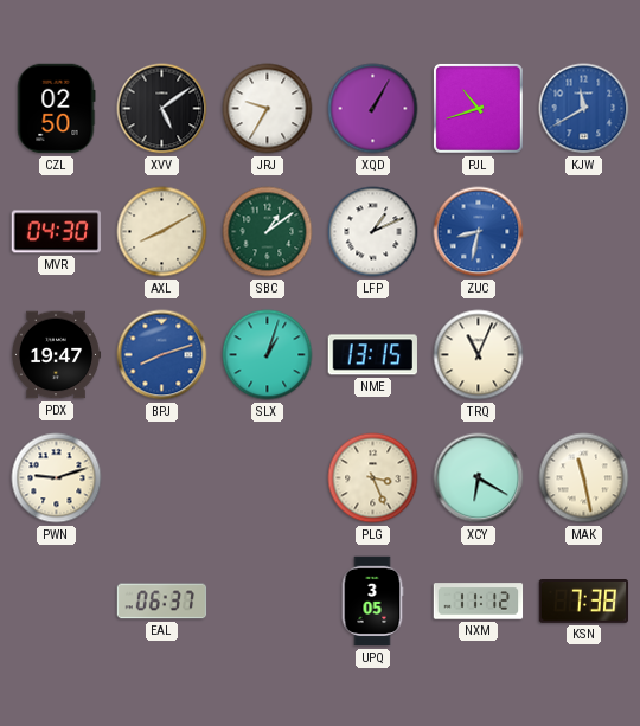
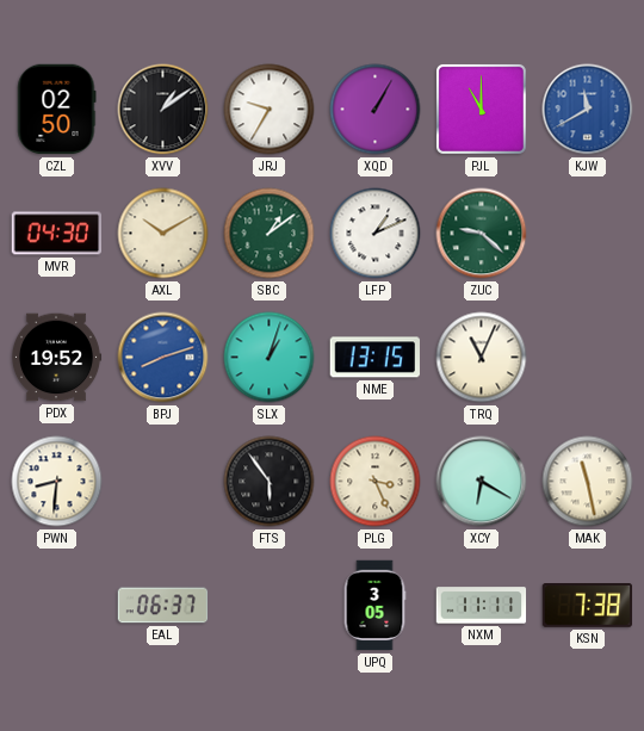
XVV: 5:09 -> 1:09
PJL: 10:42 -> 11:00
AXL: 8:10 -> 10:10
ZUC: 8:32 -> 9:22
ZUC dial: blue -> green
PDX: 19:47 -> 19:52
PWN: 9:12 -> 8:31
FTS: none -> 5:54
NXM: 11:12 -> 11:11
